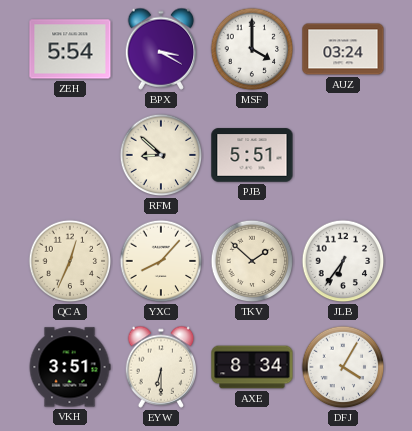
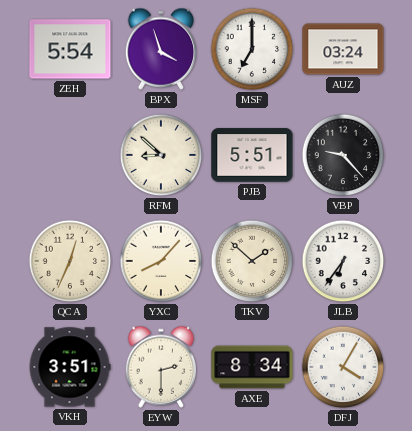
BPX: 3:20 -> 3:57
MSF: 4:00 -> 7:00
VBP: none -> 9:23
EYW: 6:30 -> 2:30
